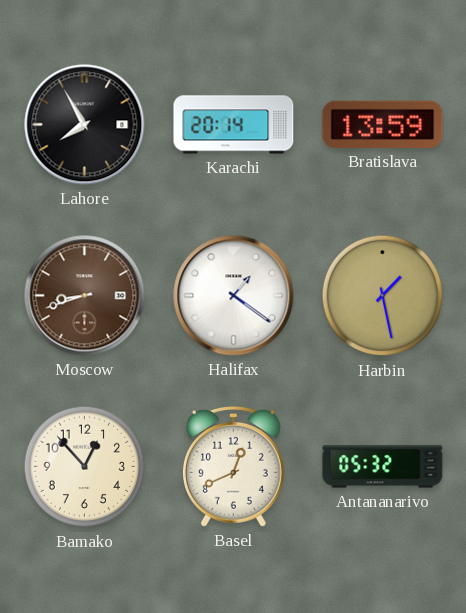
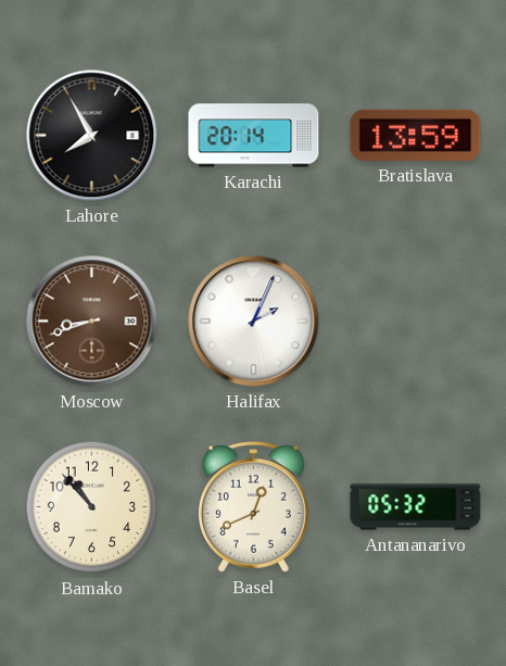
Halifax: 1:21 -> 2:04
Harbin: 1:28 -> none
Bamako: 12:53 -> 10:53
